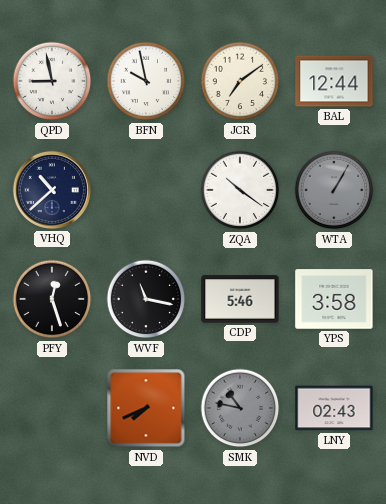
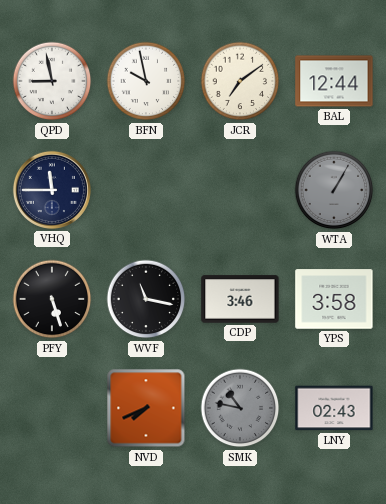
VHQ: 10:38 -> 11:45
ZQA: 10:21 -> none
PFY: 12:27 -> 5:27
CDP: 5:46 -> 3:46
